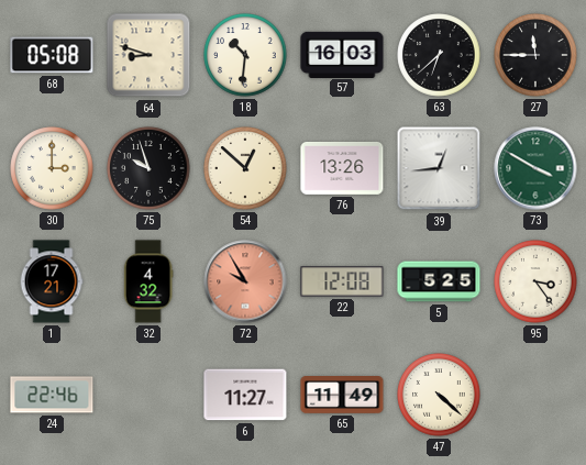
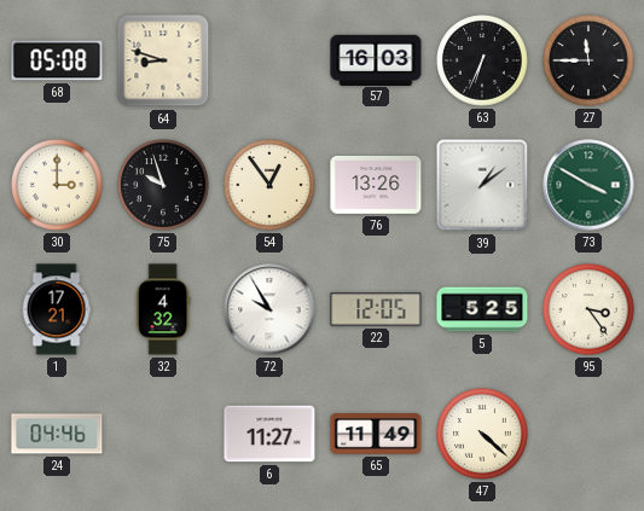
18: 10:31 -> none
63: 6:38 -> 6:34
54: 12:52 -> 12:54
39: 12:44 -> 1:09
72 dial: salmon -> white
22: 12:08 -> 12:05
24: 22:46 -> 04:46
